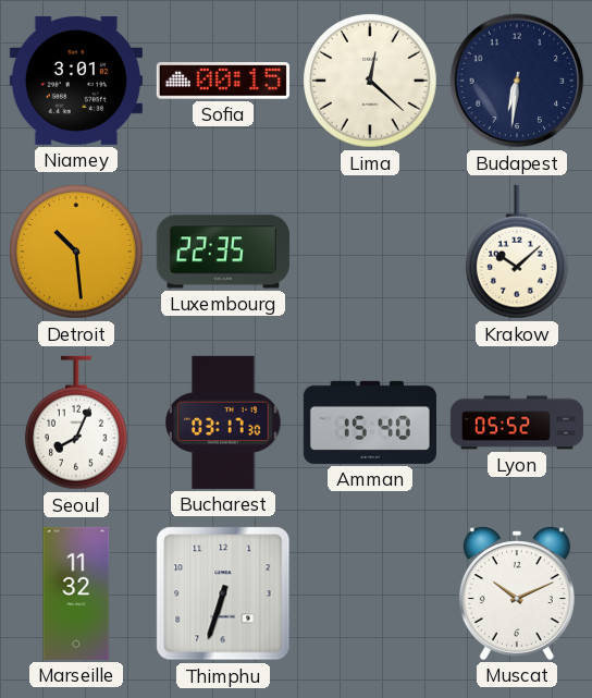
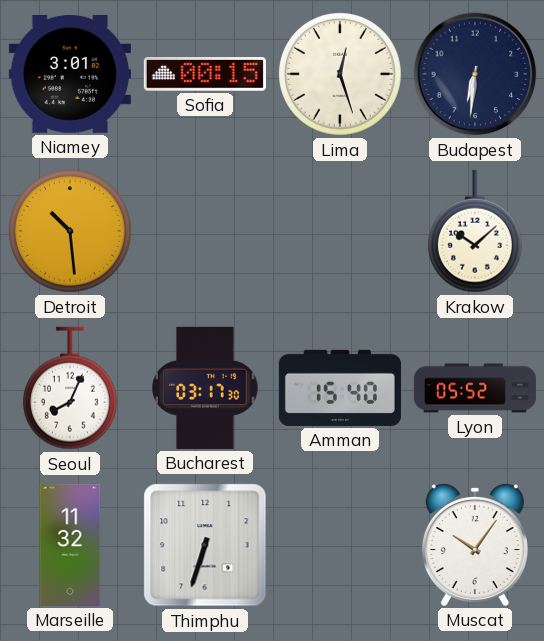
Lima: 12:22 -> 12:27
Luxembourg: 22:35 -> none
Muscat: 10:11 -> 10:06
